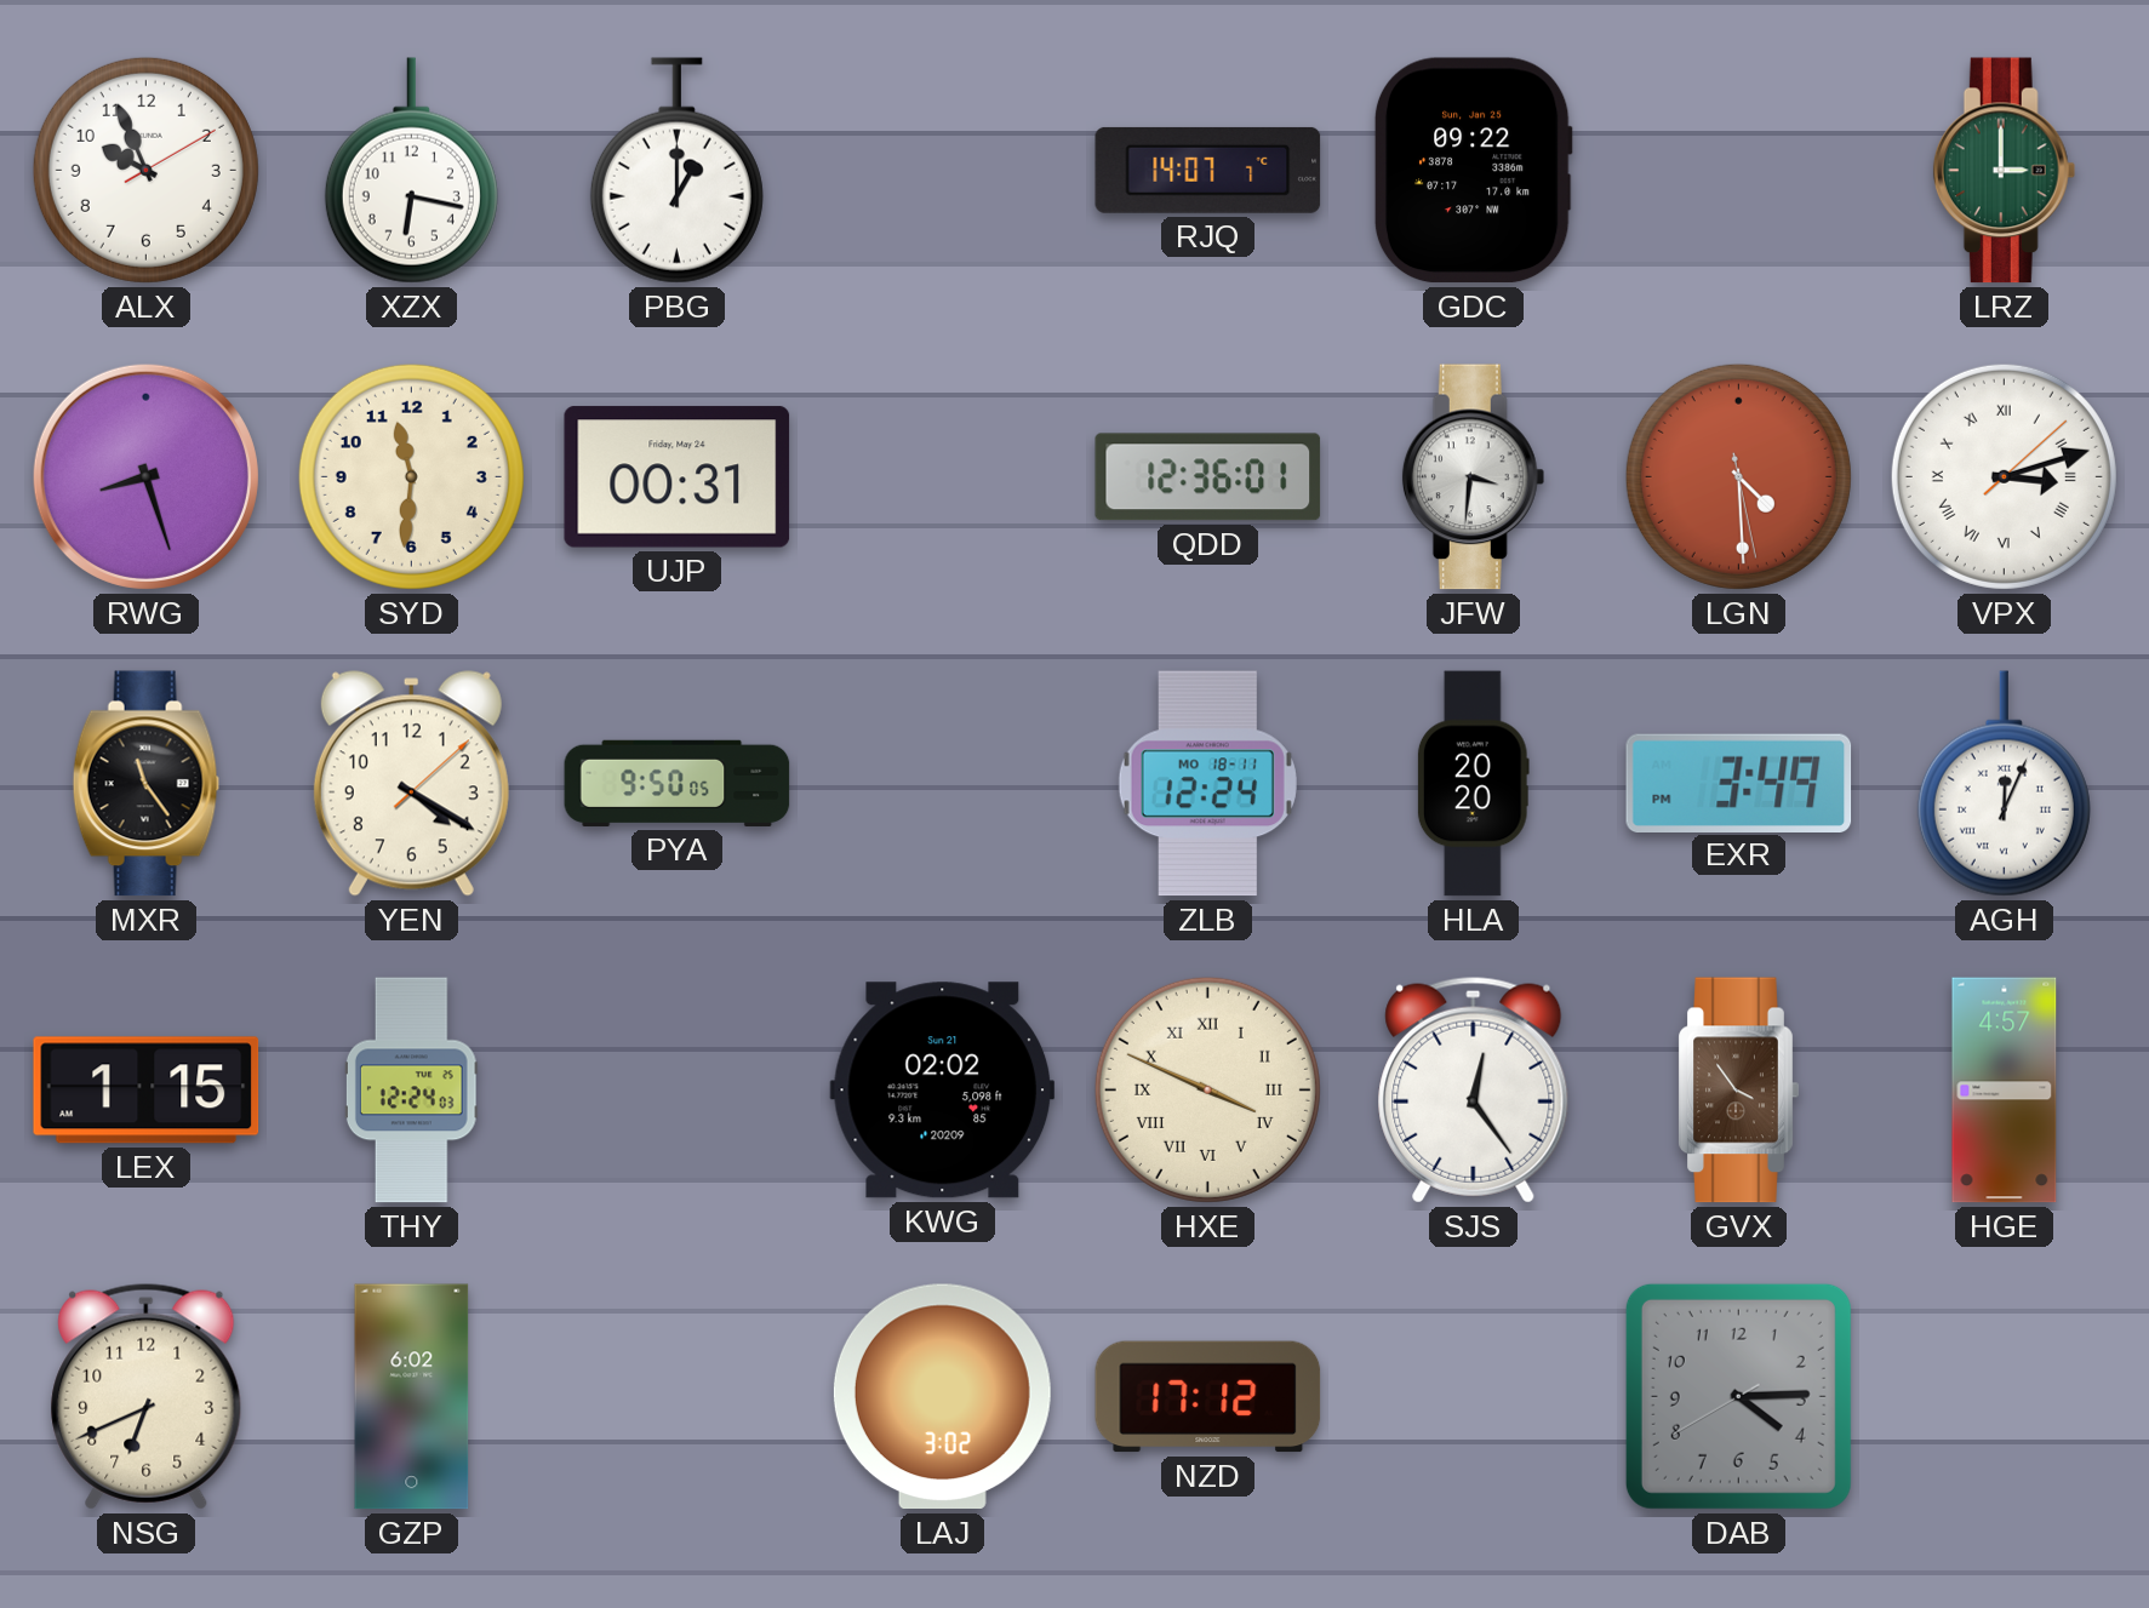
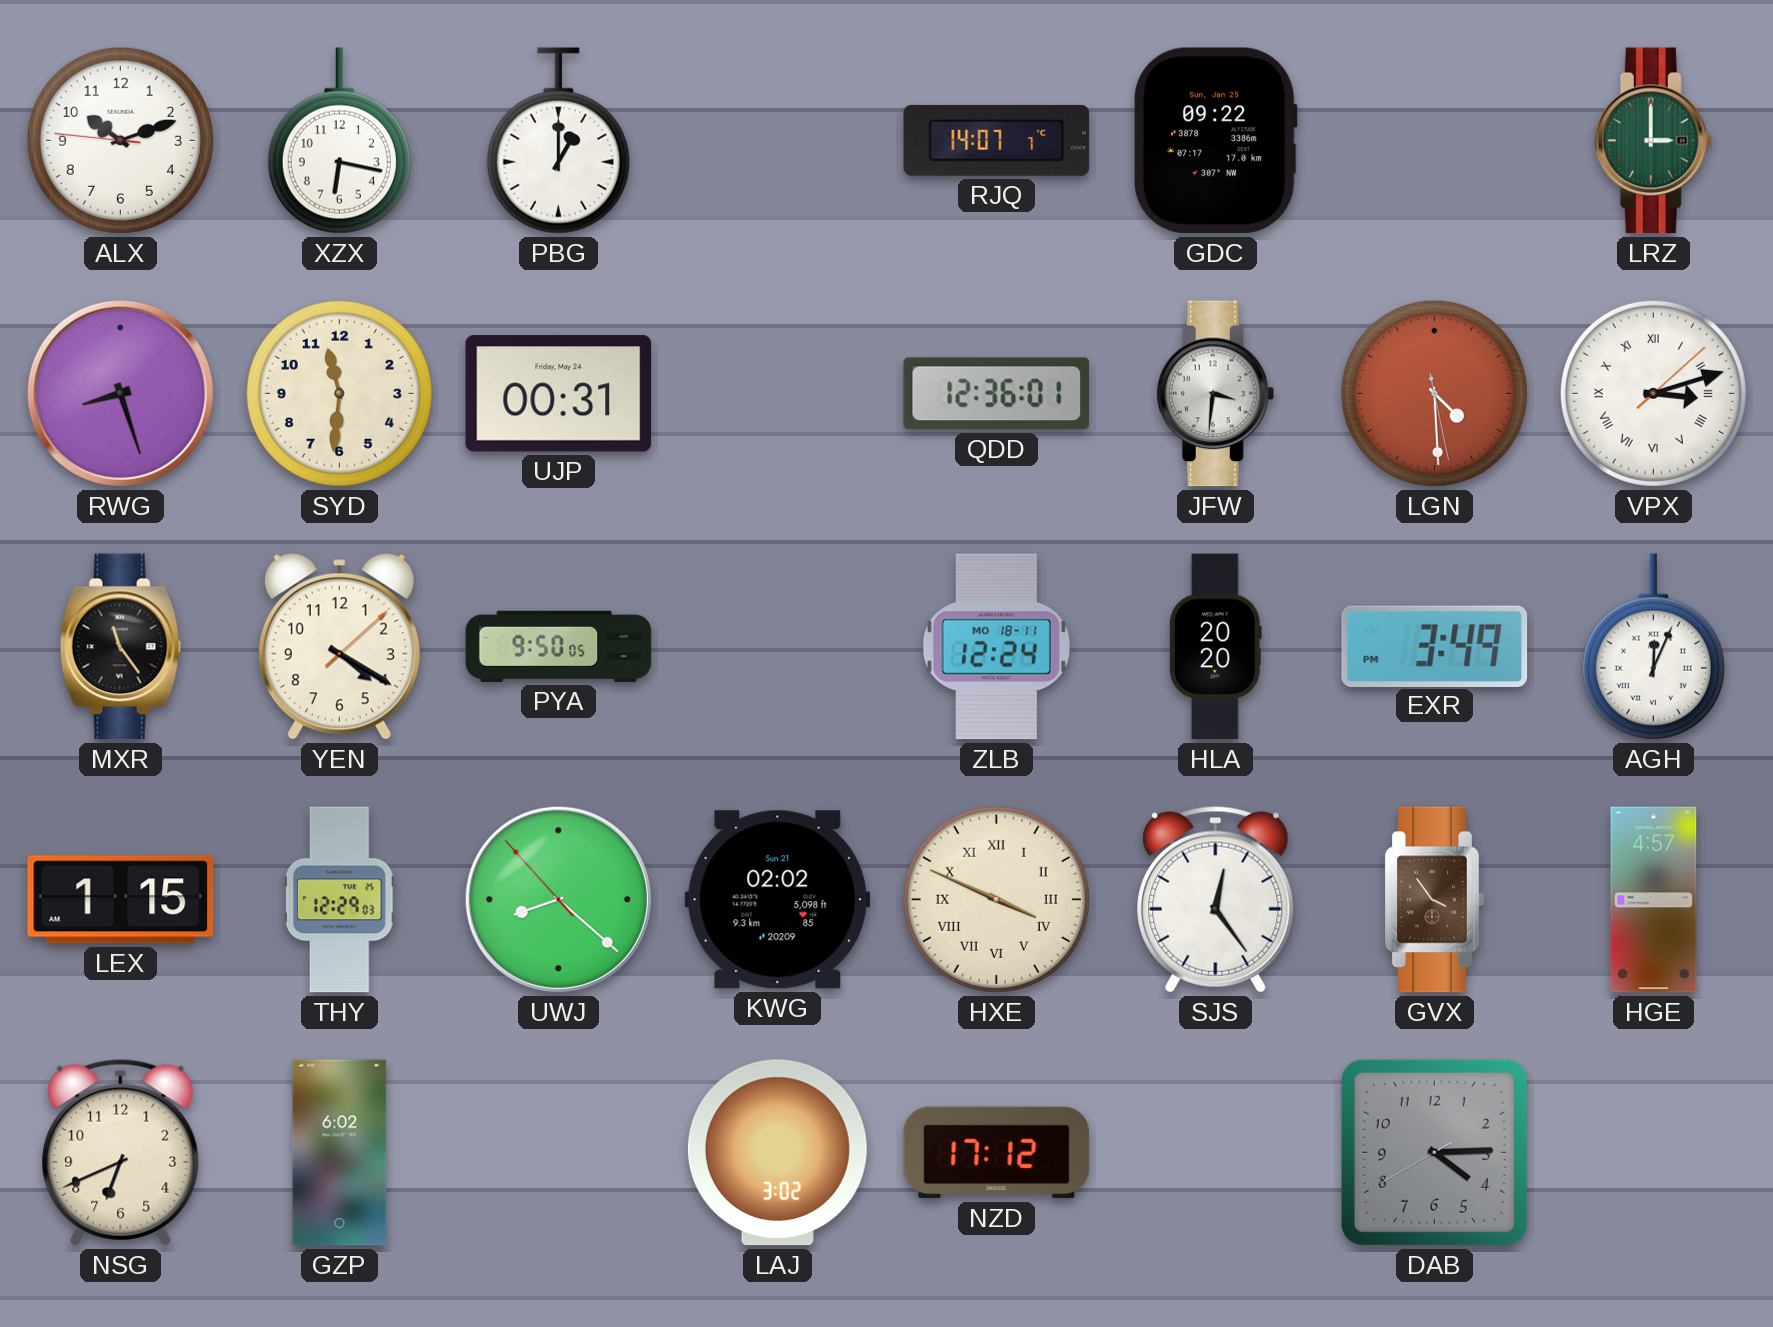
ALX: 9:56 -> 10:11
THY: 12:24 -> 12:29
UWJ: none -> 8:21
